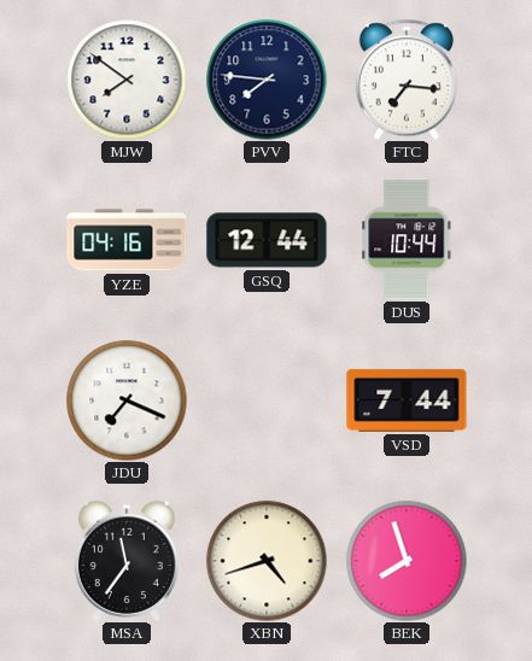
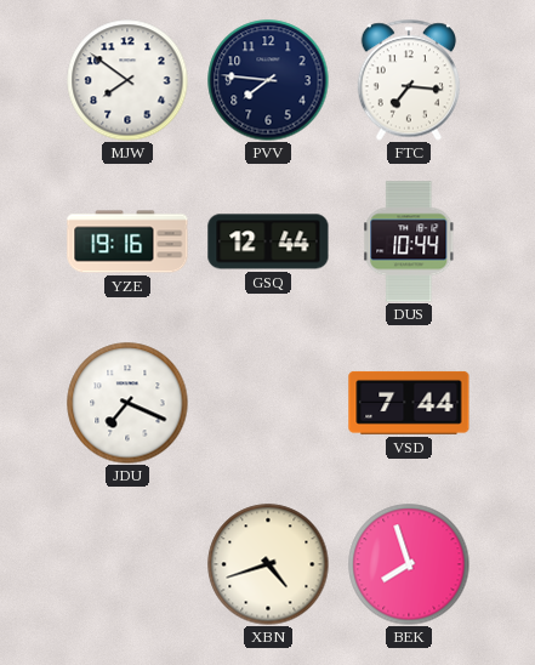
YZE: 04:16 -> 19:16
MSA: 11:36 -> none
